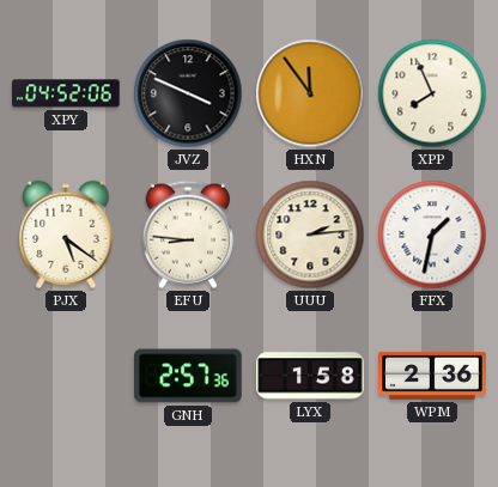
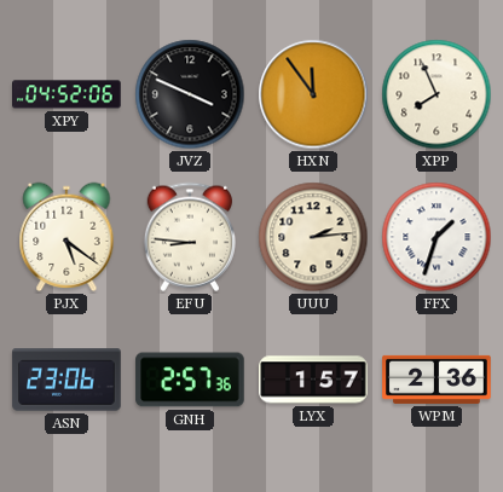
FFX: 1:32 -> 1:33
ASN: none -> 23:06
LYX: 1:58 -> 1:57
